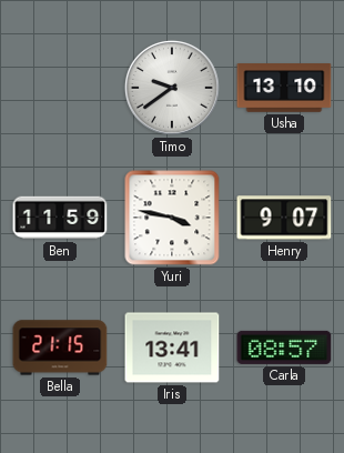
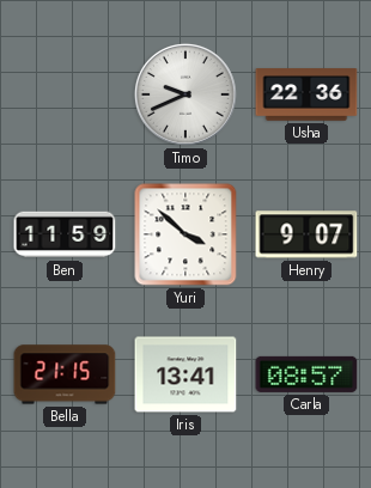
Timo: 9:39 -> 9:41
Usha: 13:10 -> 22:36
Yuri: 3:47 -> 3:52
